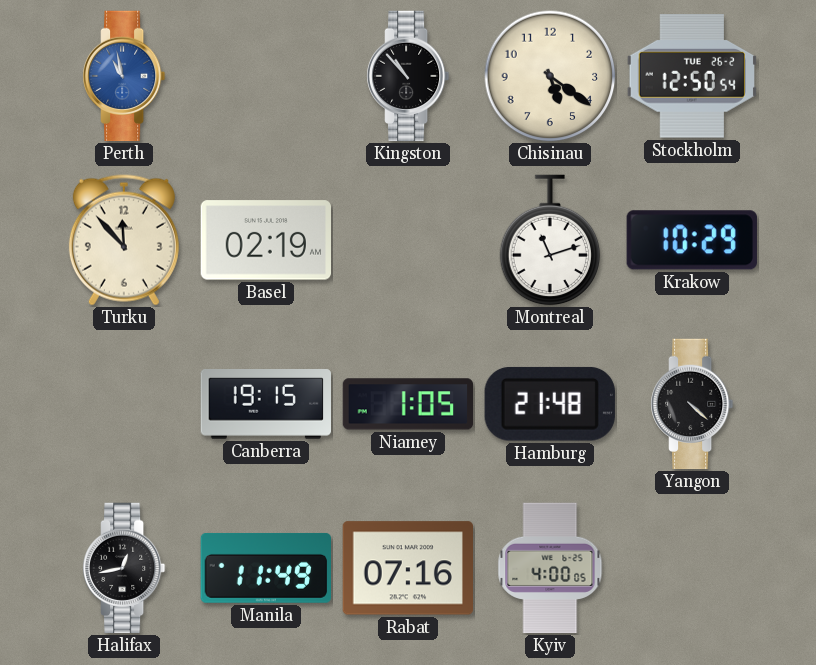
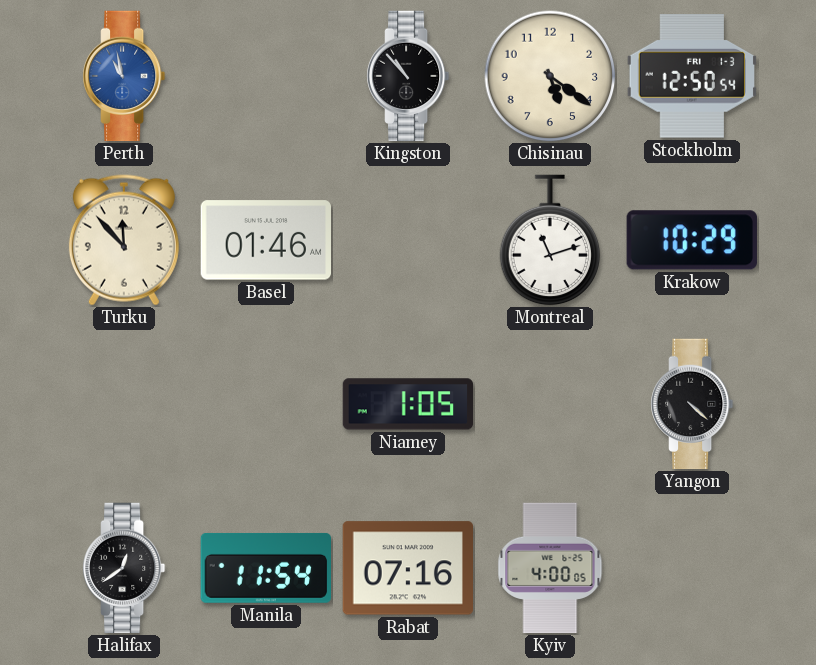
Stockholm date: TUE 26-2 -> FRI 1-3
Basel: 02:19 -> 01:46
Canberra: 19:15 -> none
Hamburg: 21:48 -> none
Halifax: 12:43 -> 12:39
Manila: 11:49 -> 11:54
